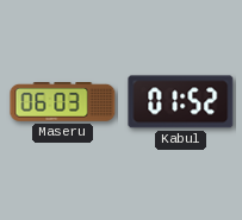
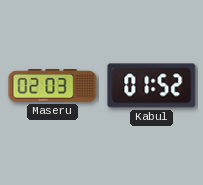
Maseru: 06:03 -> 02:03
